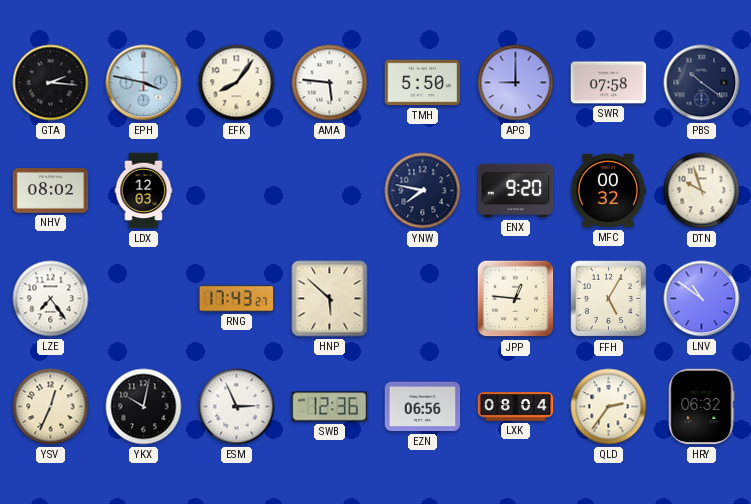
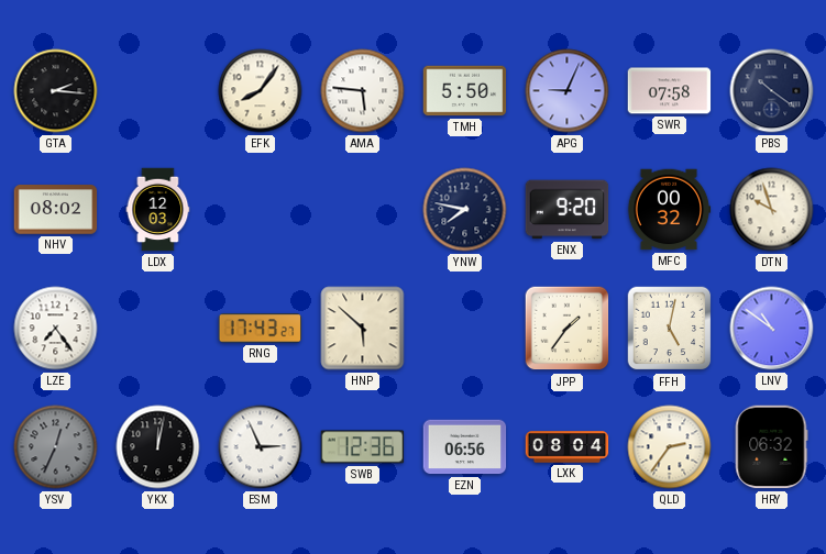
EPH: 3:47 -> none
APG: 9:00 -> 9:04
JPP: 12:46 -> 1:36
FFH: 5:05 -> 5:02
YSV dial: cream -> grey
YKX: 10:02 -> 12:02
